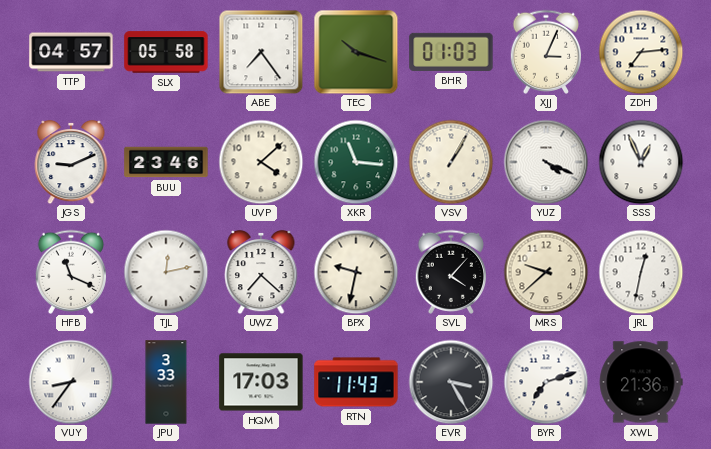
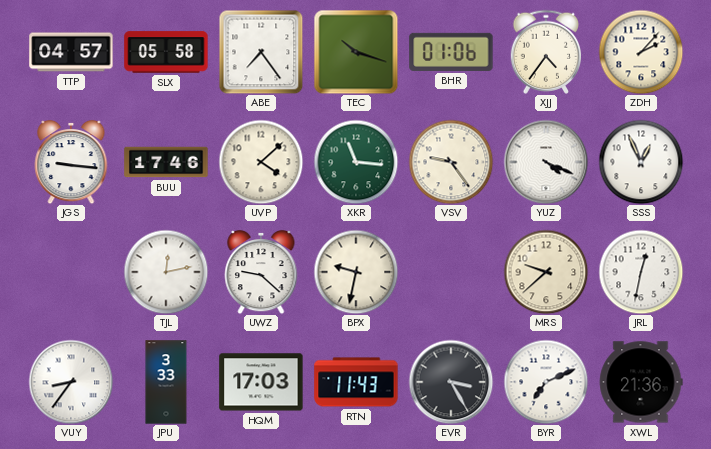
BHR: 01:03 -> 01:06
XJJ: 3:04 -> 4:36
ZDH: 7:14 -> 2:07
JGS: 9:11 -> 9:16
BUU: 23:46 -> 17:46
VSV: 1:05 -> 9:24
HFB: 11:19 -> none
UWZ: 7:22 -> 9:22
SVL: 4:07 -> none
BYR: 7:12 -> 7:11
